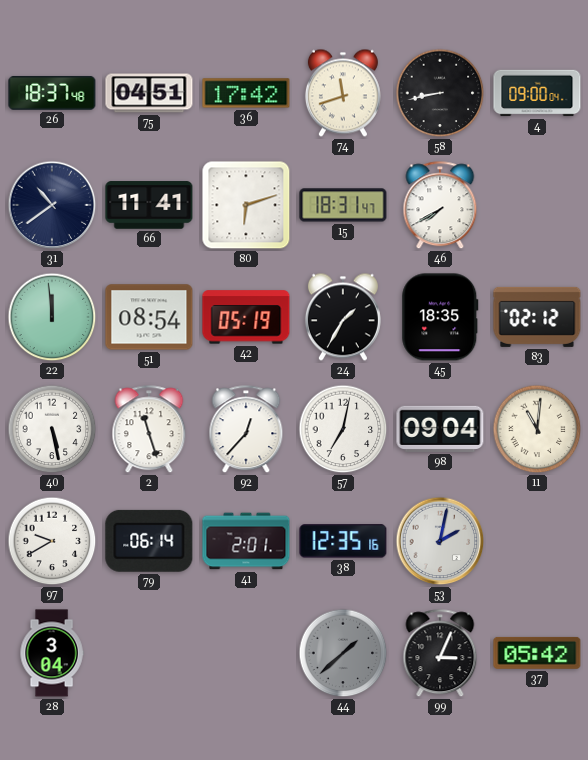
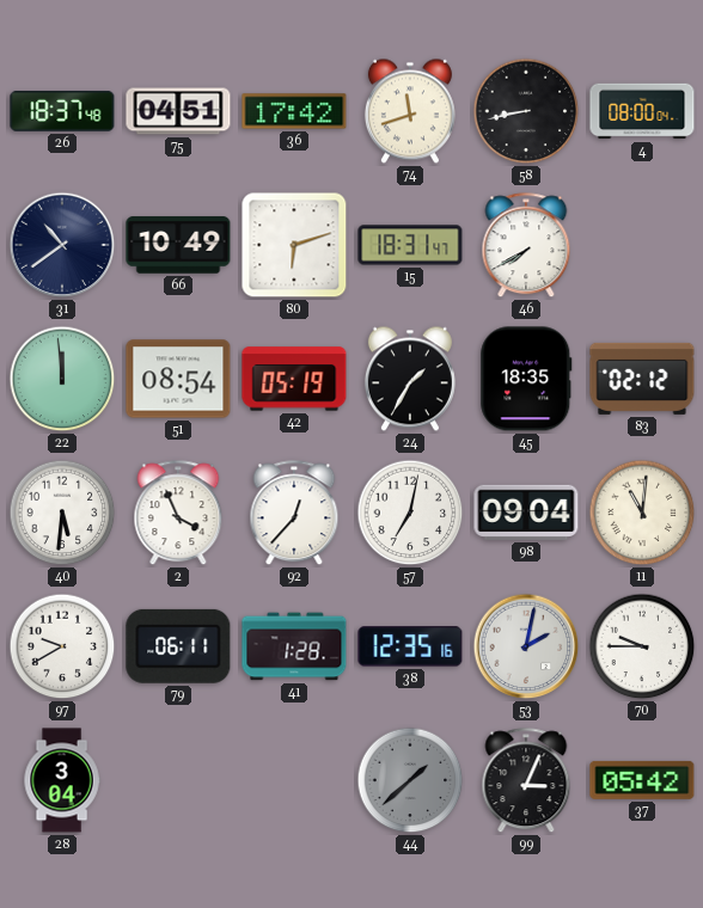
4: 09:00 -> 08:00
66: 11:41 -> 10:49
40: 5:28 -> 5:31
2: 11:27 -> 3:56
79: 06:14 -> 06:11
41: 2:01 -> 1:28
70: none -> 9:45
